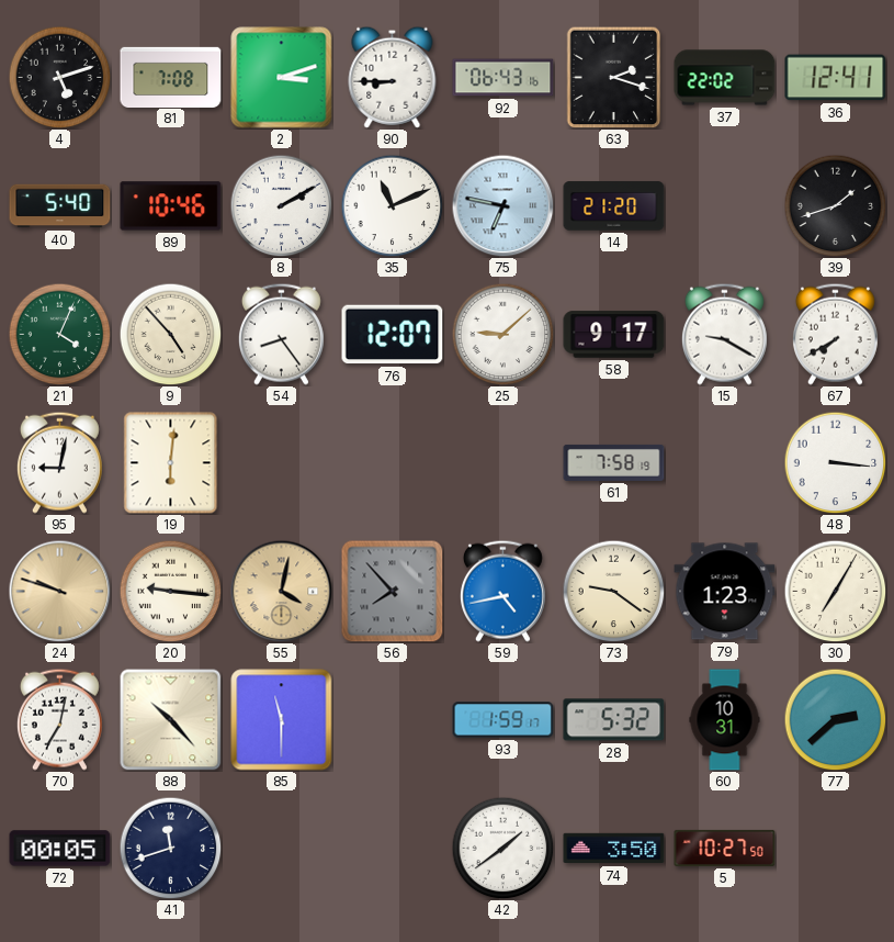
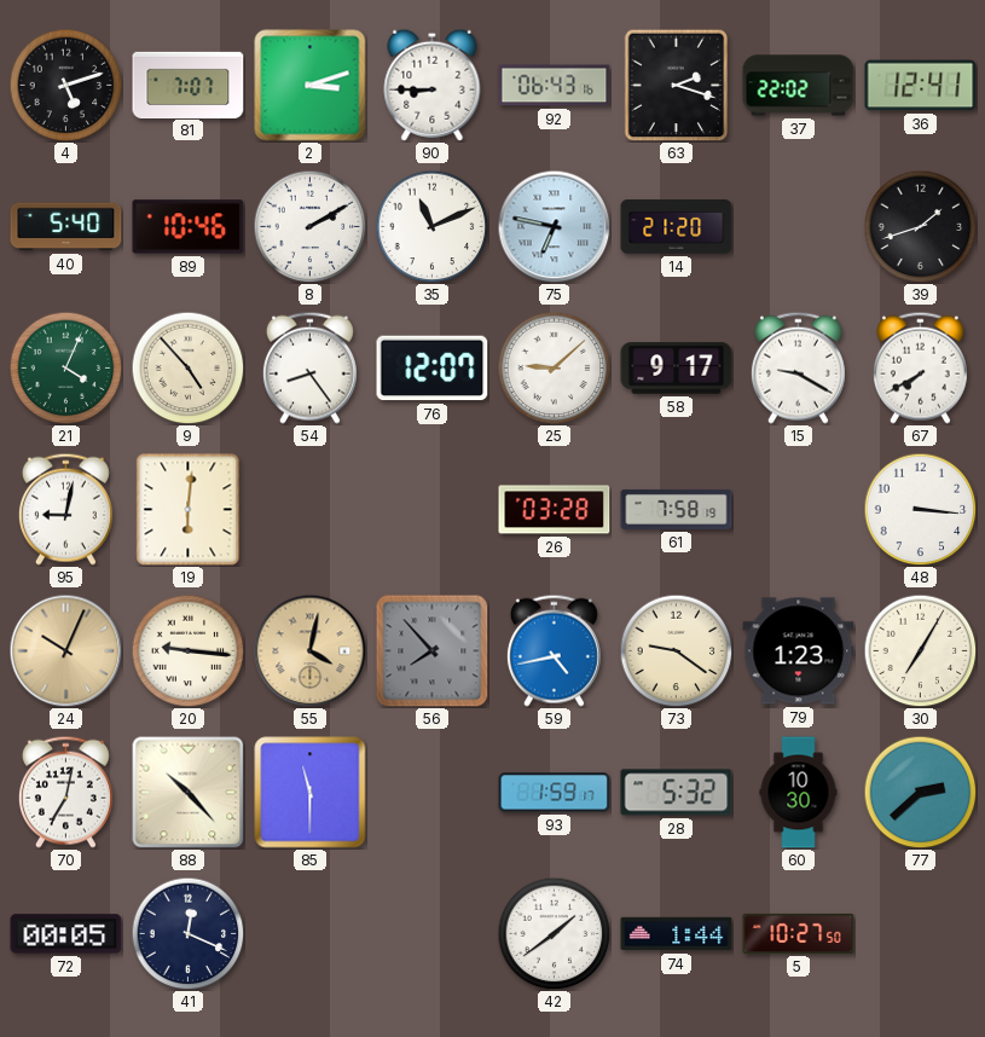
81: 7:08 -> 7:07
26: none -> 03:28
24: 9:48 -> 10:04
60: 10:31 -> 10:30
41: 11:42 -> 12:19
74: 3:50 -> 1:44
